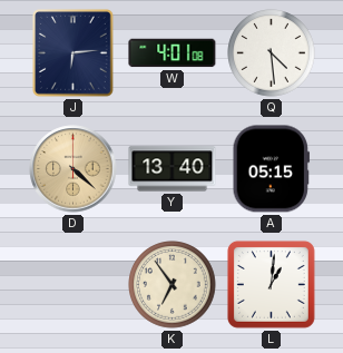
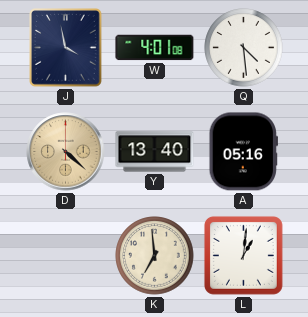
J: 6:14 -> 3:58
A: 05:15 -> 05:16
K: 6:54 -> 6:59
